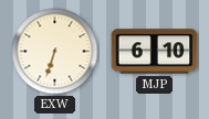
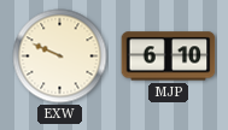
EXW: 6:33 -> 9:49
